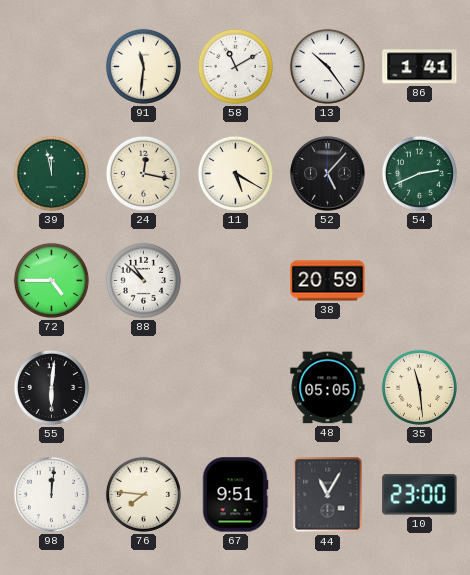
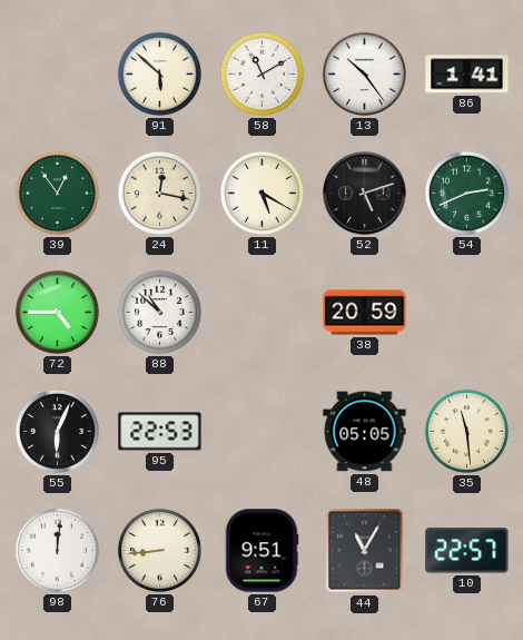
91: 11:31 -> 5:52
39: 11:58 -> 12:54
52: 5:07 -> 5:12
55: 6:01 -> 6:04
95: none -> 22:53
76: 7:46 -> 8:44
10: 23:00 -> 22:57
